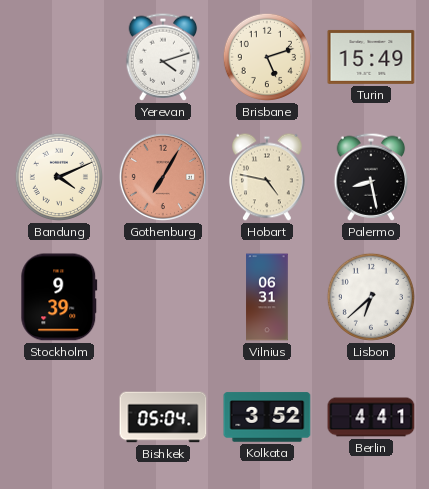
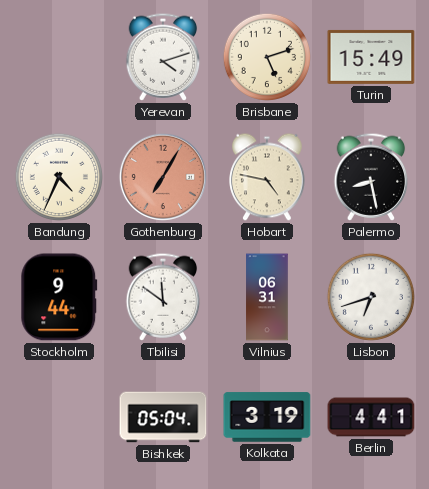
Bandung: 4:11 -> 4:34
Stockholm: 9:39 -> 9:44
Tbilisi: none -> 11:51
Lisbon: 6:38 -> 6:42
Kolkata: 3:52 -> 3:19
